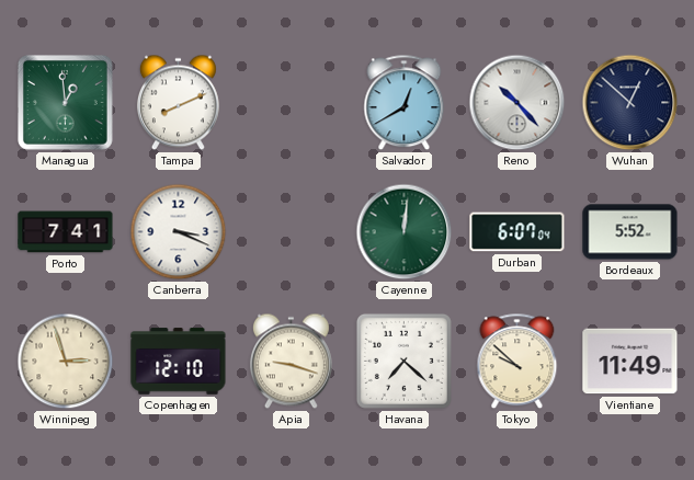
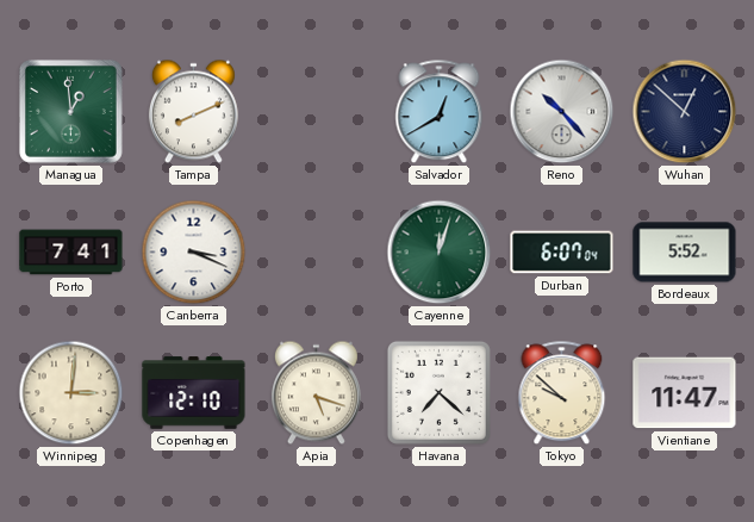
Cayenne: 12:01 -> 12:03
Winnipeg: 2:57 -> 3:01
Apia: 9:18 -> 5:18
Vientiane: 11:49 -> 11:47
